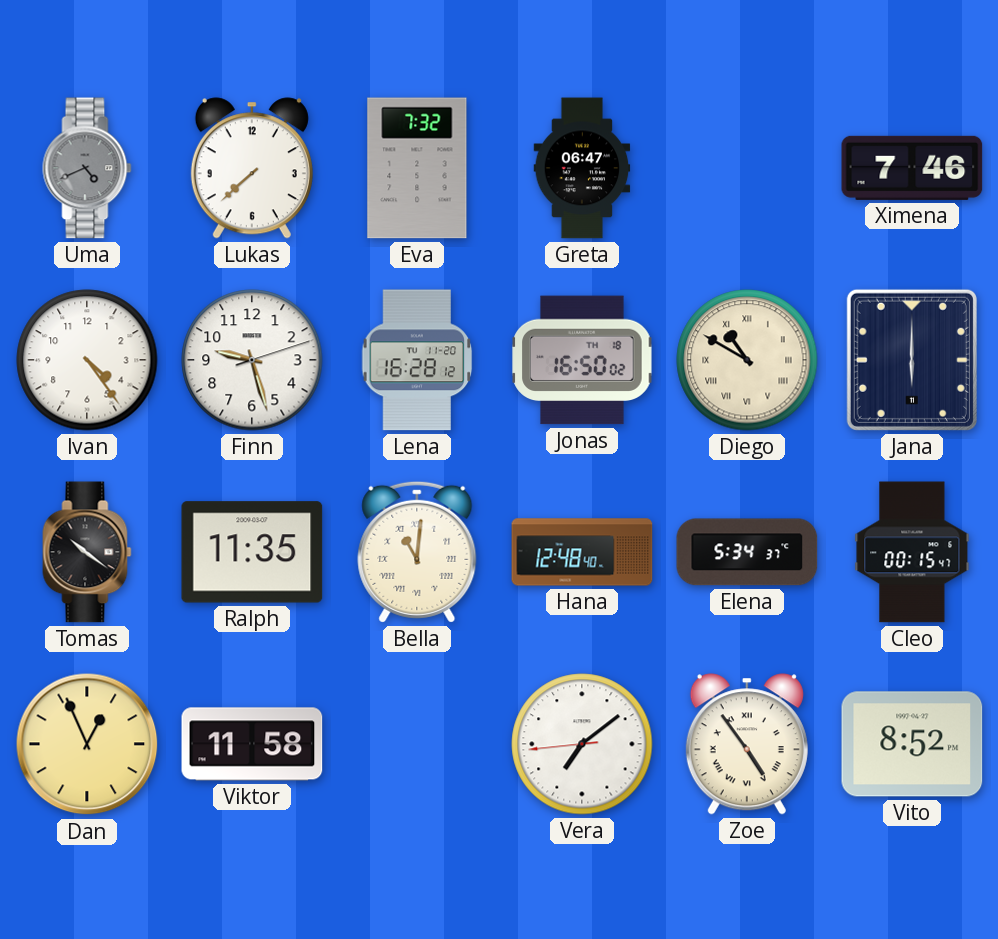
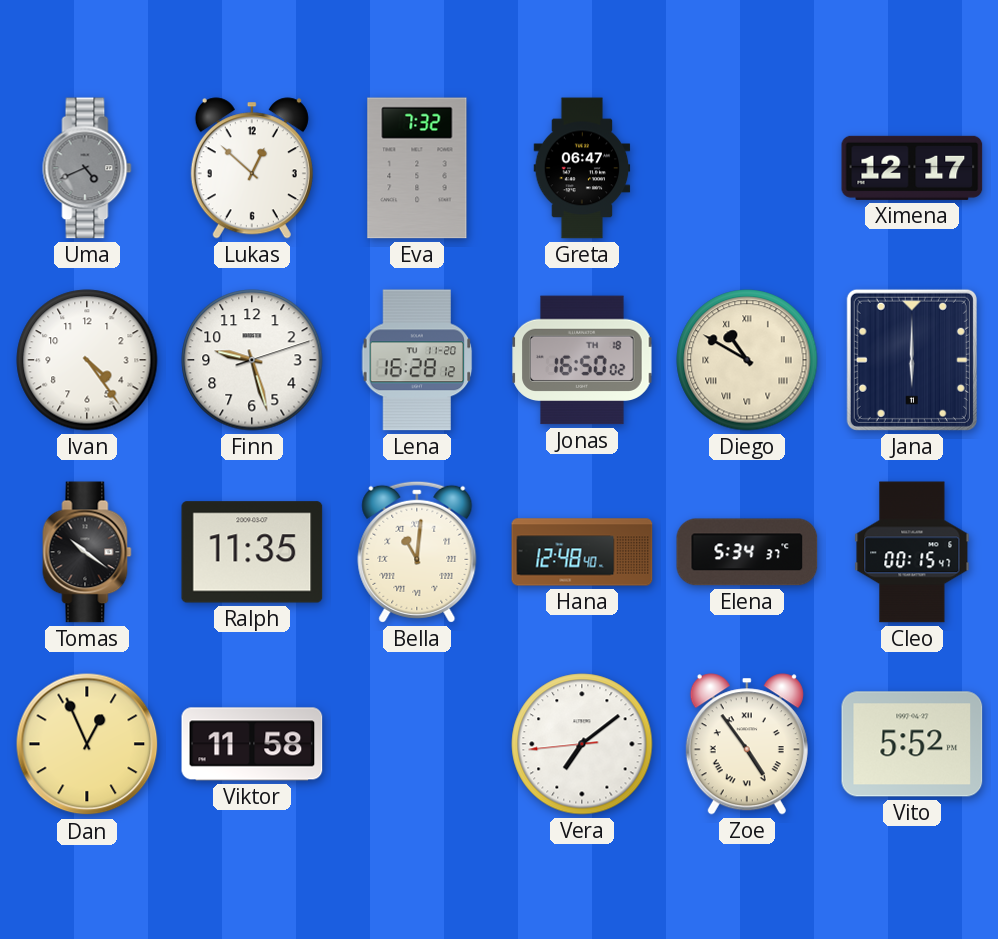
Lukas: 7:38 -> 12:52
Ximena: 7:46 -> 12:17
Vito: 8:52 -> 5:52
